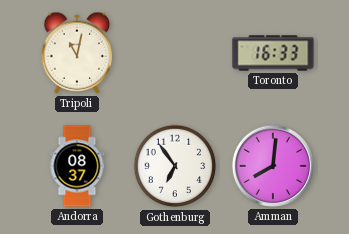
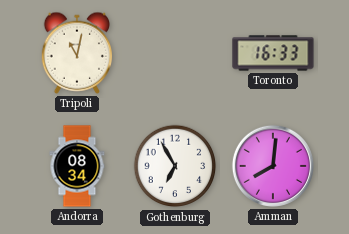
Andorra: 08:37 -> 08:34
Gothenburg: 6:54 -> 6:55
